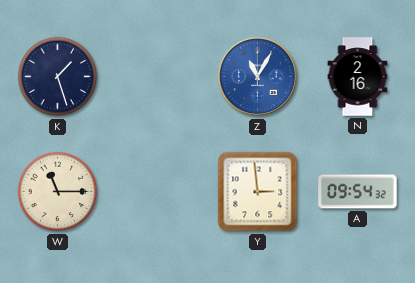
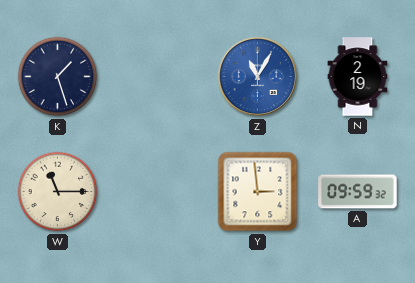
N: 2:16 -> 2:19
A: 09:54 -> 09:59
